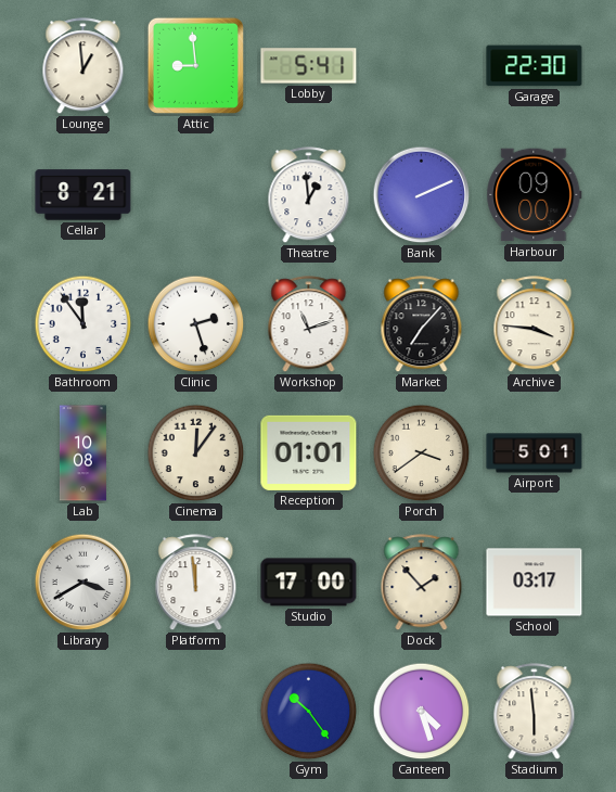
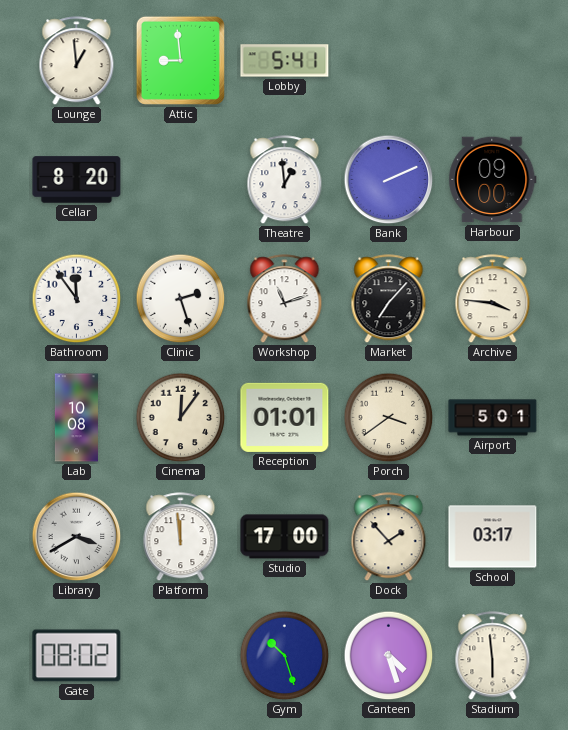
Garage: 22:30 -> none
Cellar: 8:21 -> 8:20
Gate: none -> 08:02
Gym: 10:24 -> 10:27
